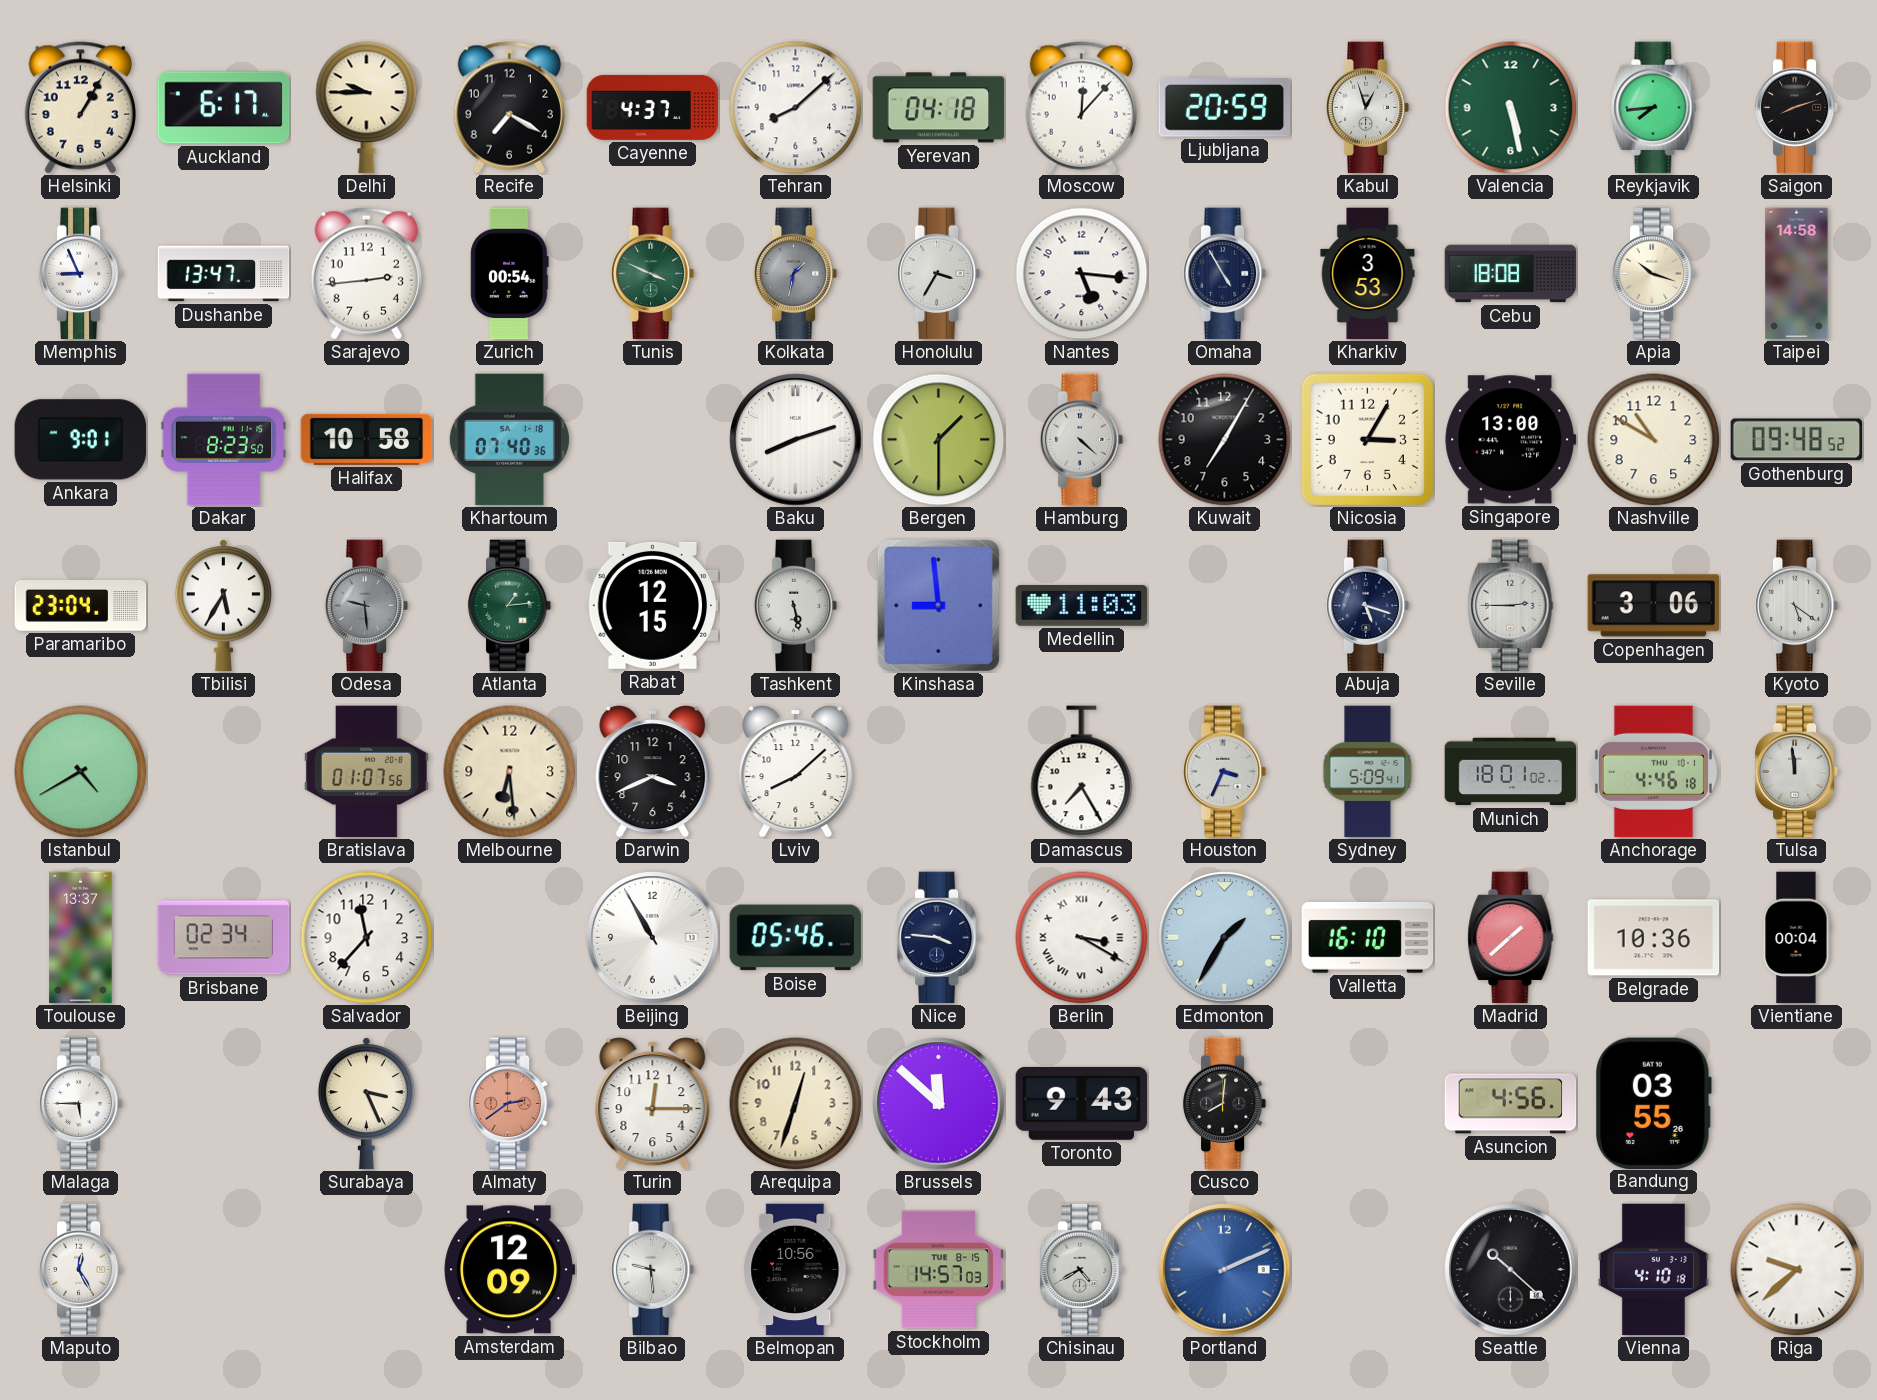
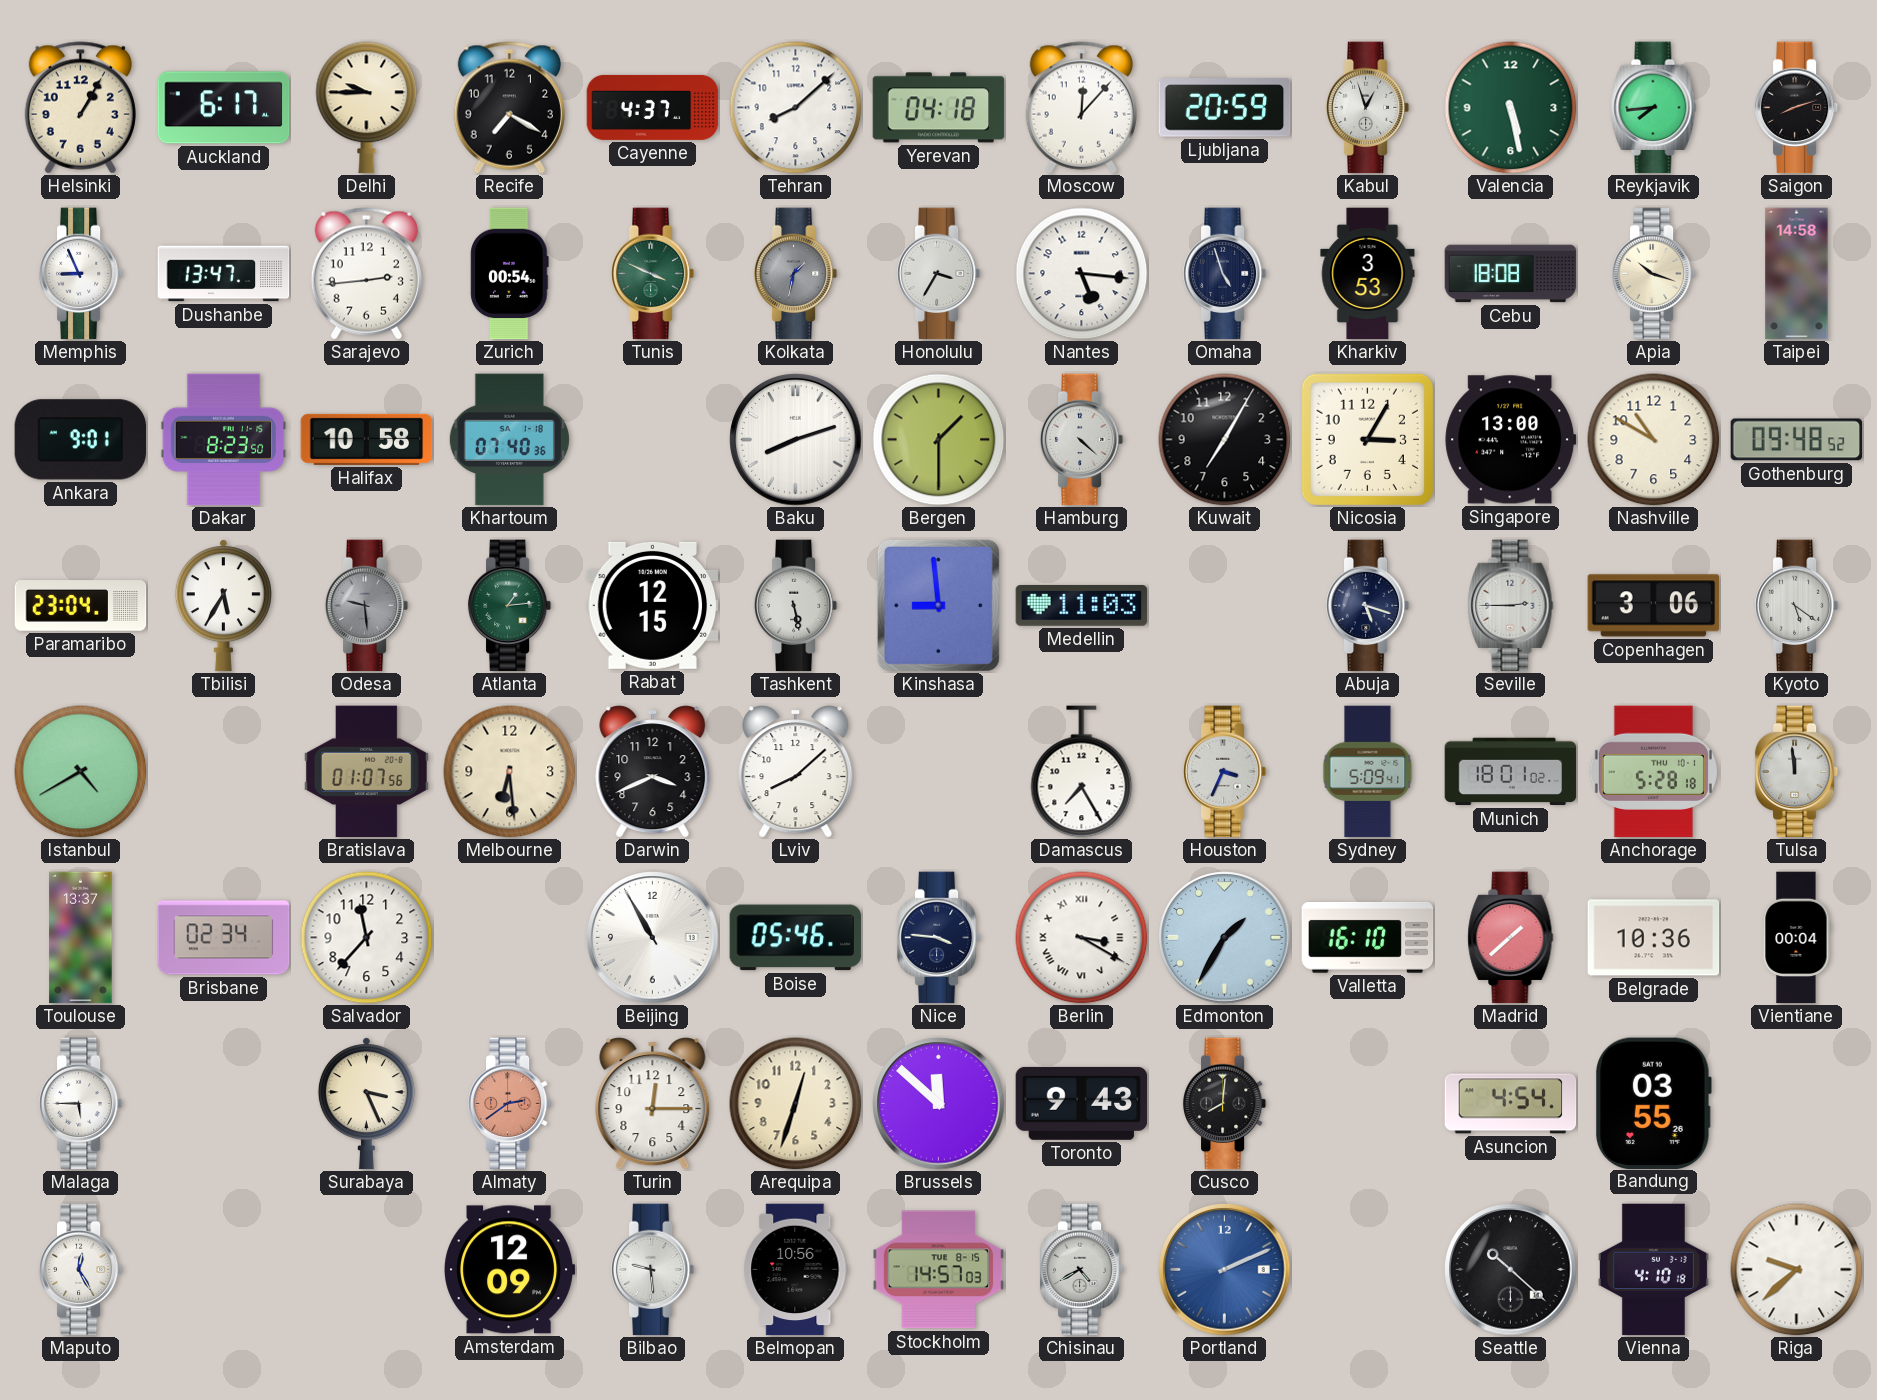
Omaha: 4:55 -> 4:57
Anchorage: 4:46 -> 5:28
Asuncion: 4:56 -> 4:54
